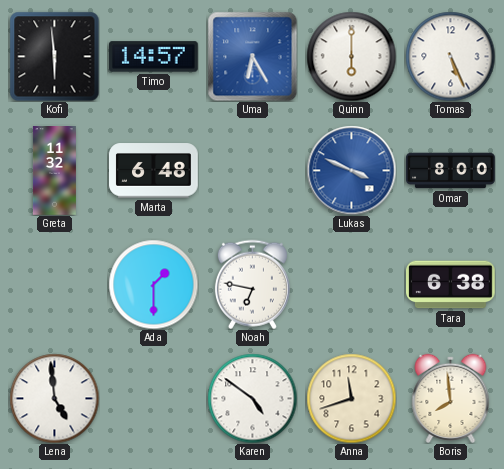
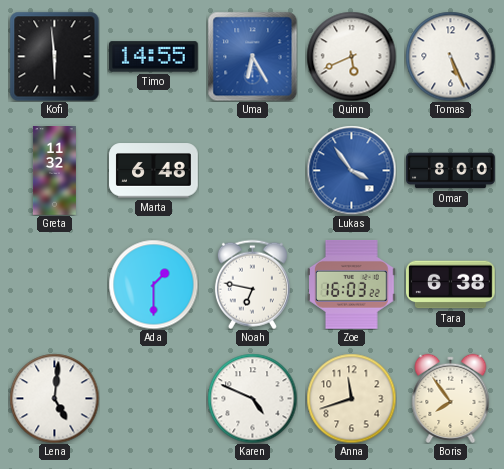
Timo: 14:57 -> 14:55
Quinn: 6:00 -> 5:41
Lukas: 3:49 -> 3:54
Zoe: none -> 16:03
Lena: 4:59 -> 5:01
Karen: 4:51 -> 4:49
Boris: 7:59 -> 7:54
